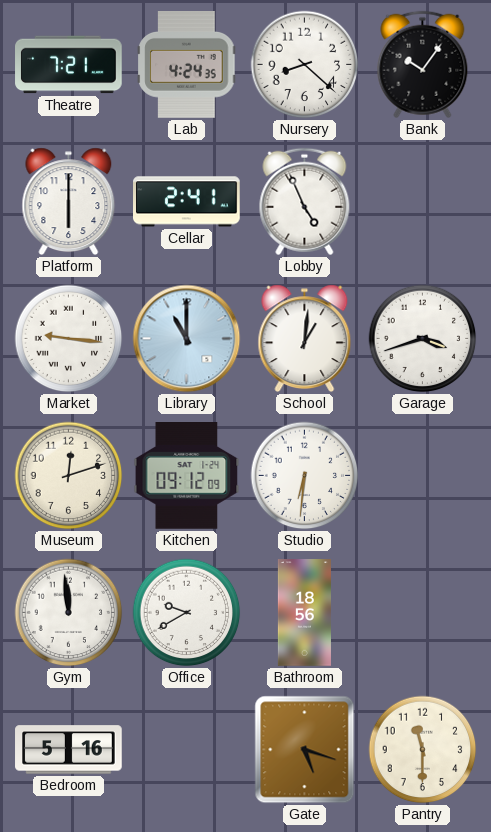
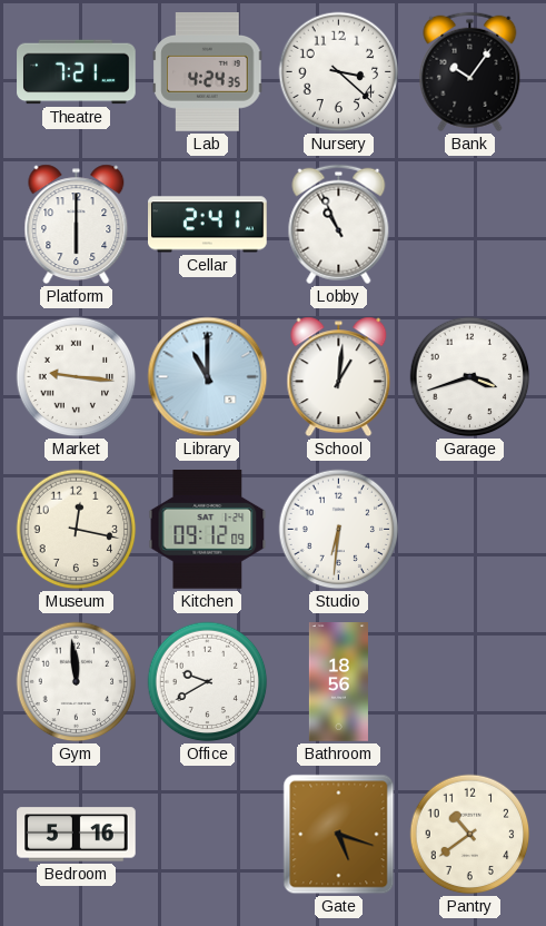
Nursery: 8:22 -> 3:22
Lobby: 4:56 -> 10:56
Museum: 12:12 -> 12:17
Pantry: 11:30 -> 10:39
